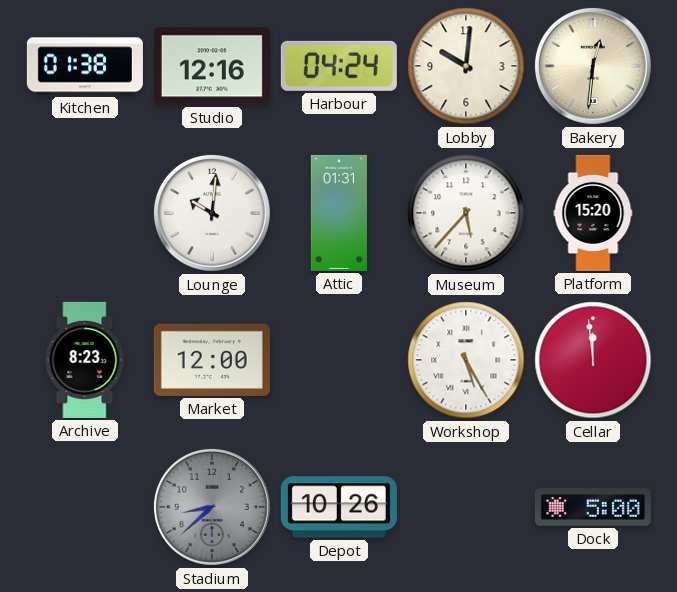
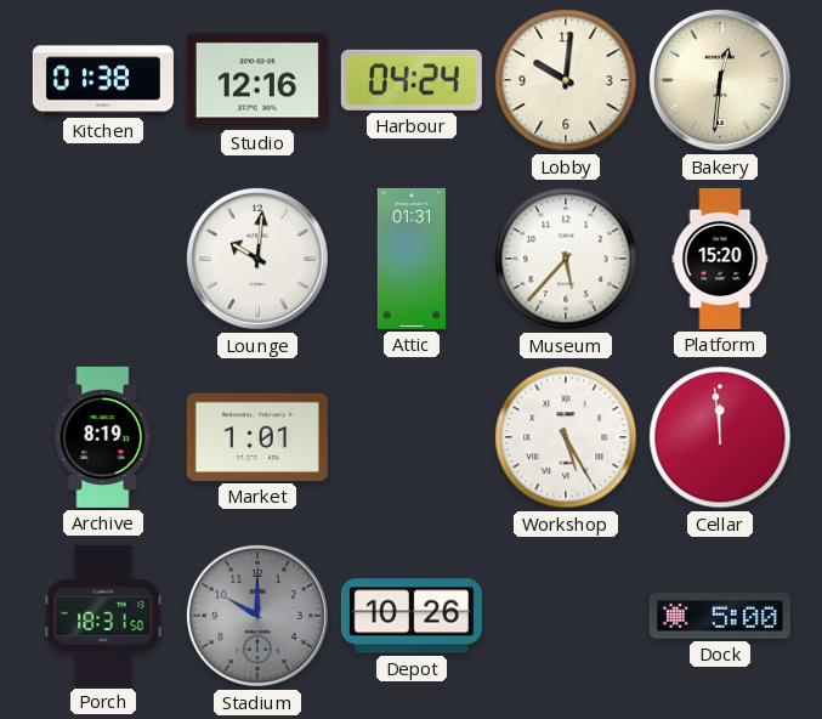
Archive: 8:23 -> 8:19
Market: 12:00 -> 1:01
Porch: none -> 18:31
Stadium: 8:38 -> 10:00
